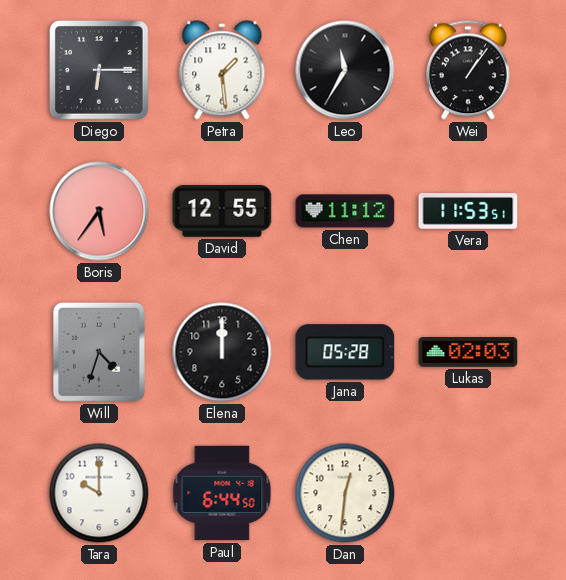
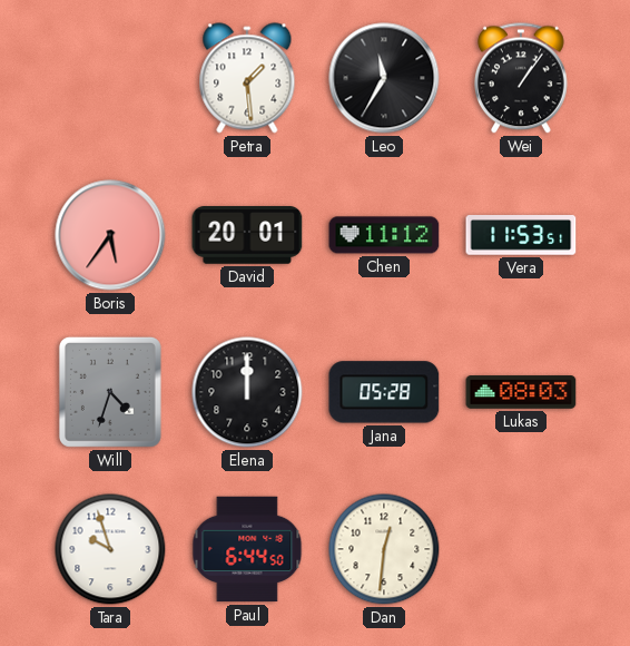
Diego: 6:15 -> none
David: 12:55 -> 20:01
Lukas: 02:03 -> 08:03
Tara: 10:00 -> 9:57
